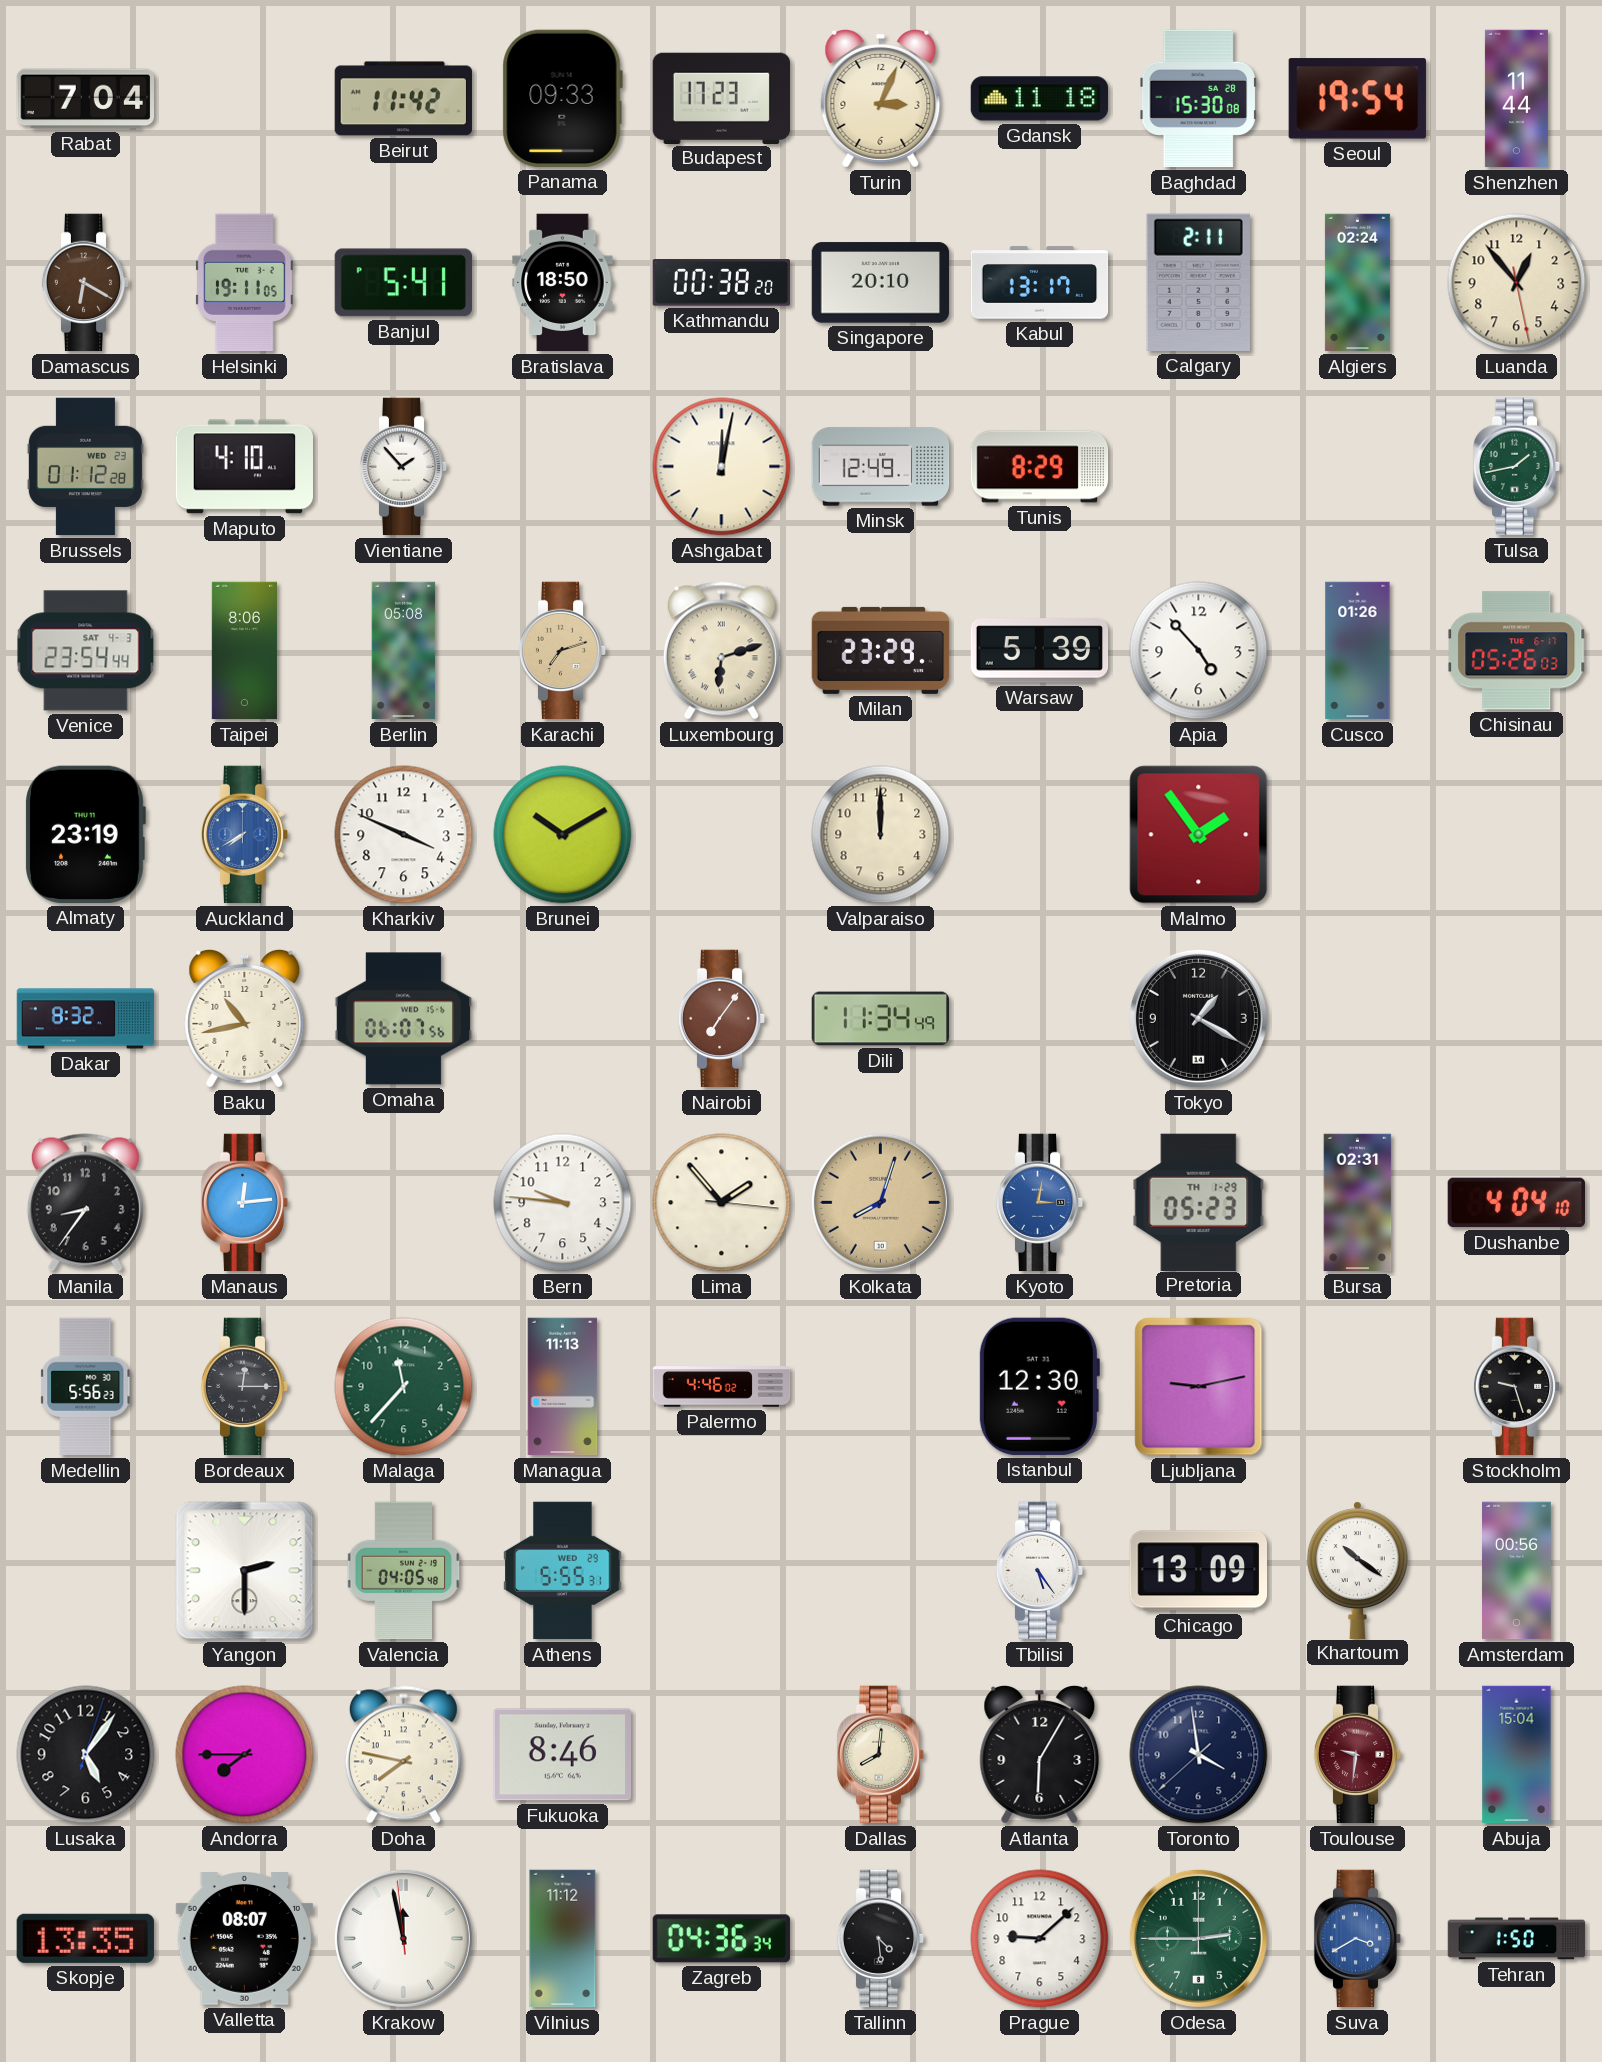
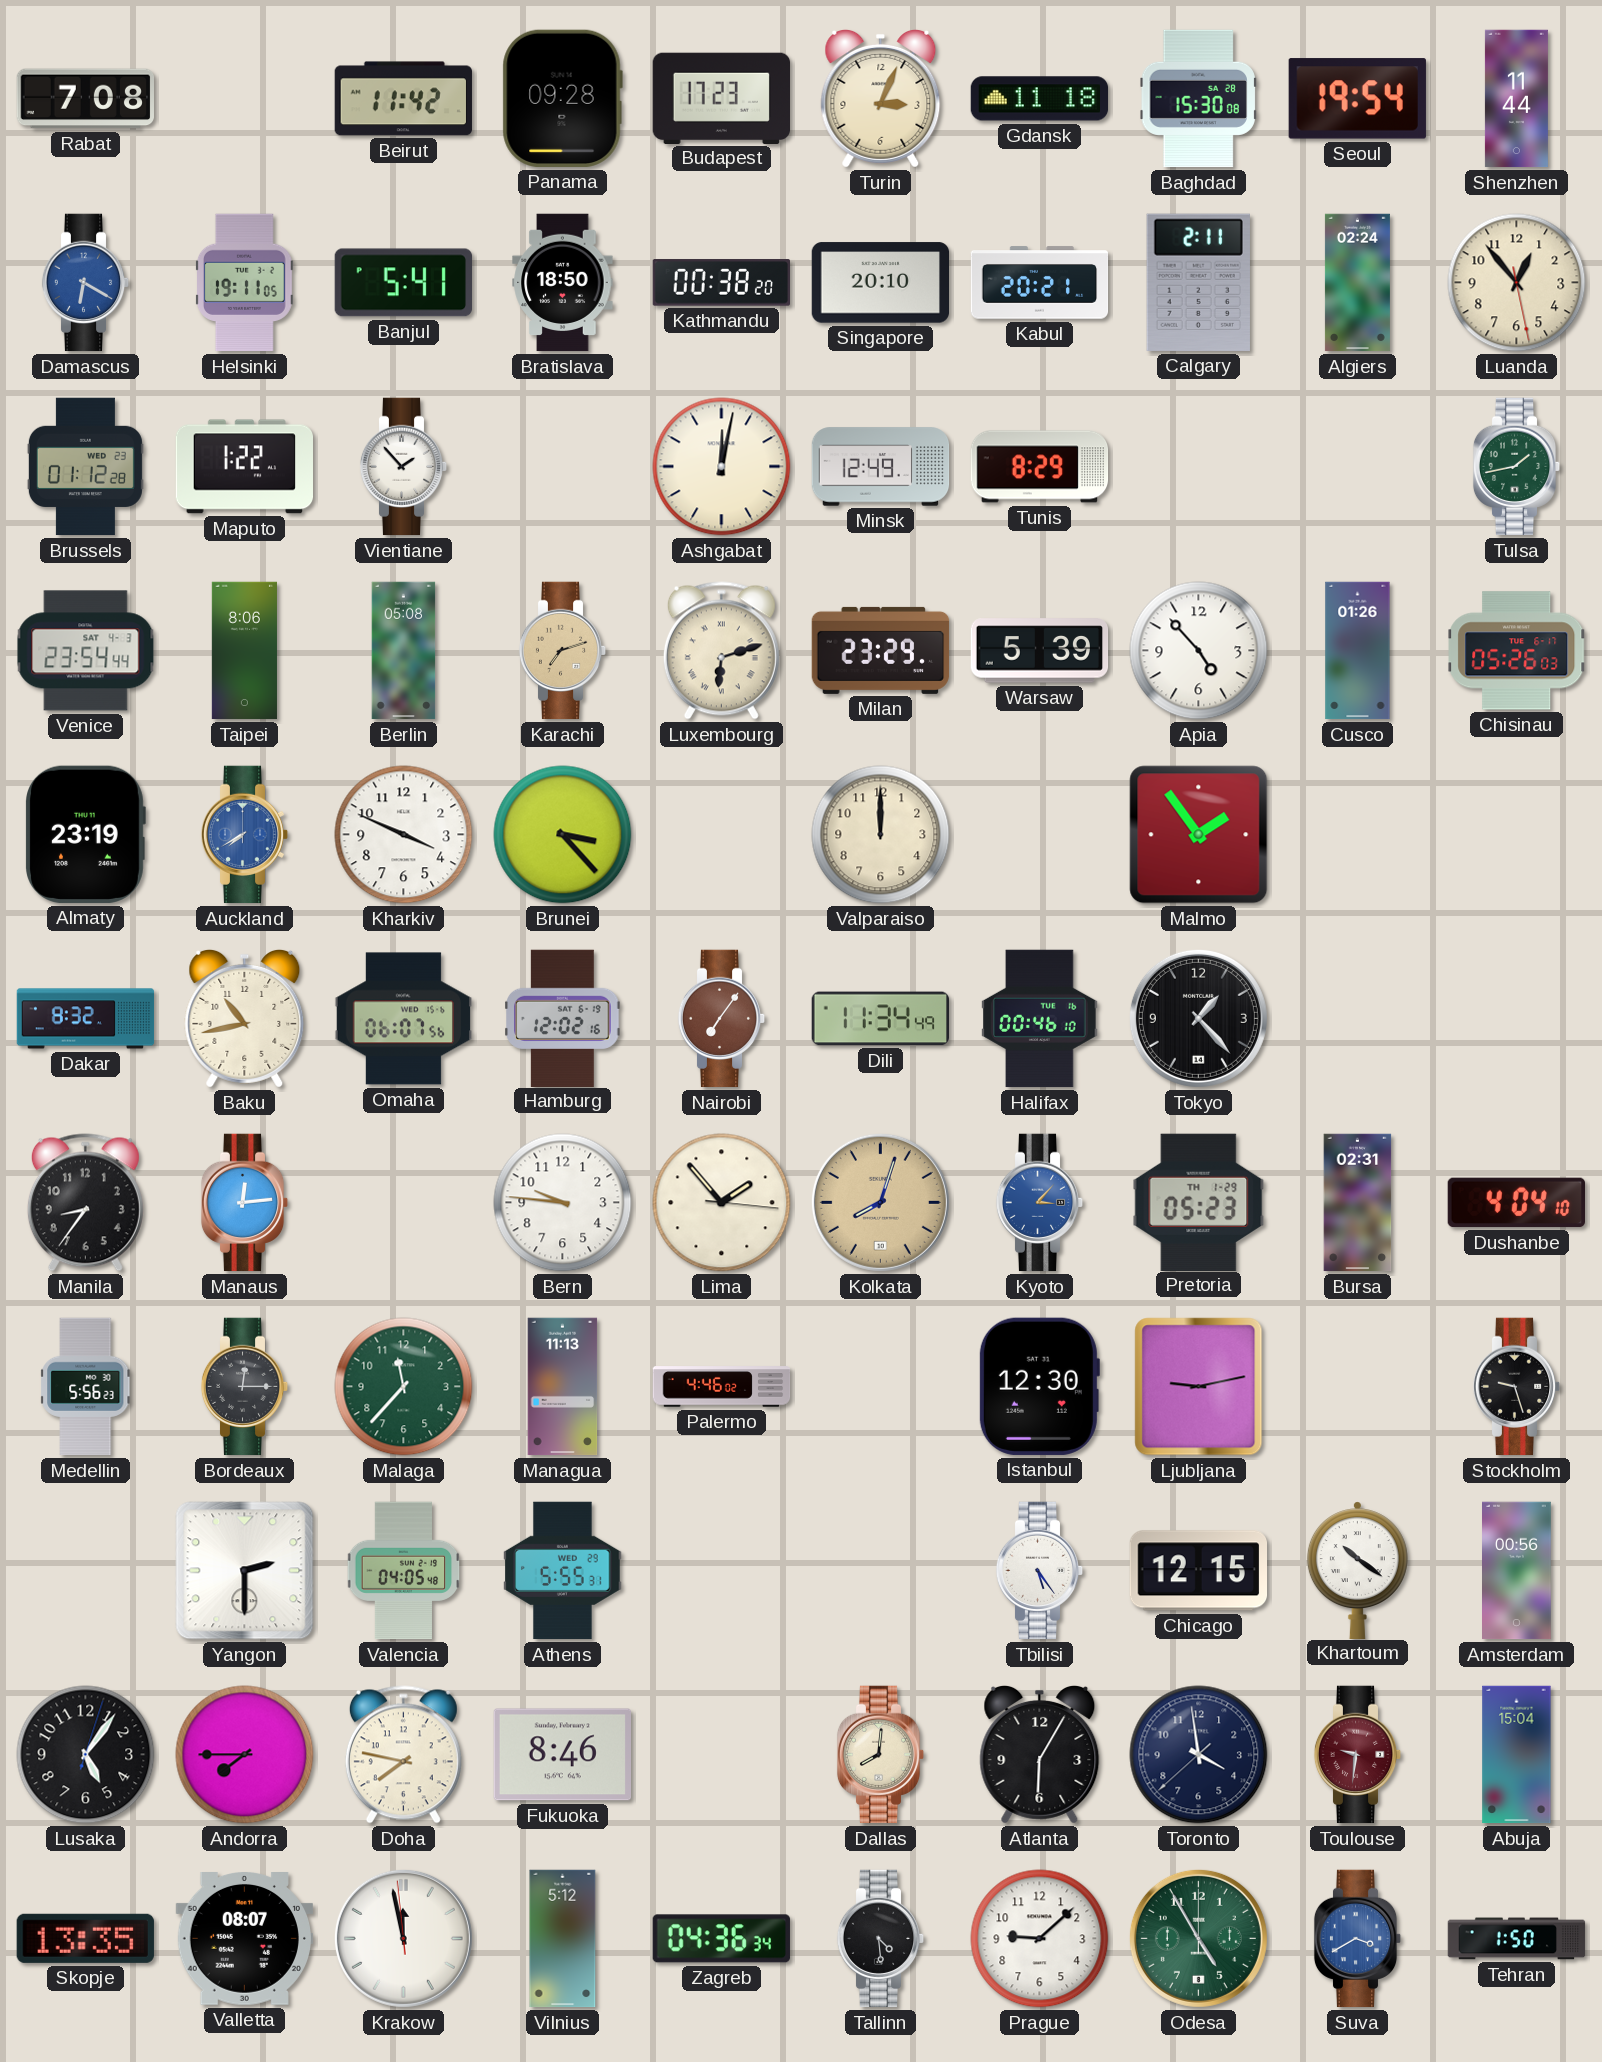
Rabat: 7:04 -> 7:08
Panama: 09:33 -> 09:28
Damascus dial: brown -> blue
Kabul: 13:17 -> 20:21
Maputo: 4:10 -> 1:22
Brunei: 10:10 -> 3:23
Hamburg: none -> 12:02
Halifax: none -> 00:46
Tokyo: 1:20 -> 1:23
Kyoto: 3:02 -> 3:07
Chicago: 13:09 -> 12:15
Vilnius: 11:12 -> 5:12
Odesa: 2:45 -> 4:55
